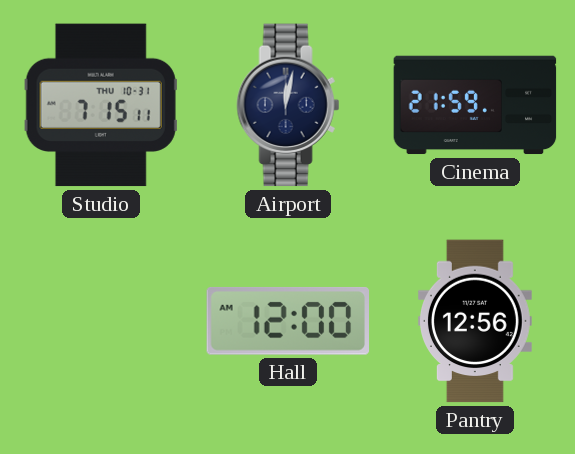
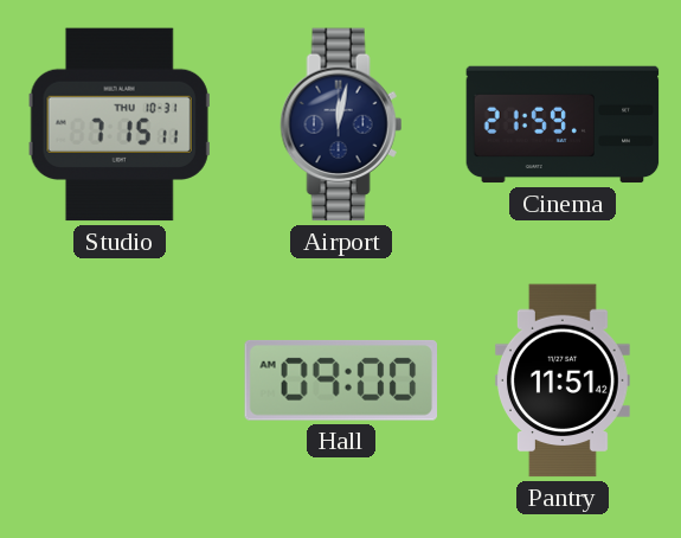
Hall: 12:00 -> 09:00
Pantry: 12:56 -> 11:51
